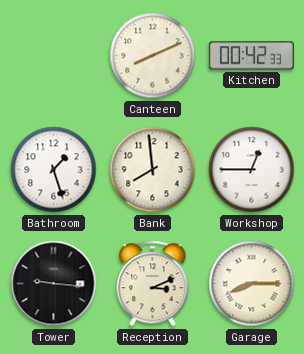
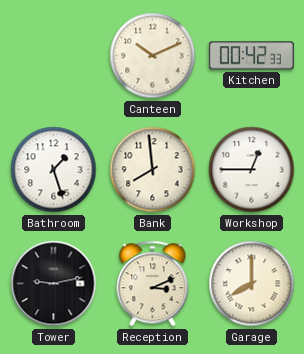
Canteen: 8:11 -> 10:11
Tower: 9:16 -> 9:13
Garage: 8:15 -> 8:00
